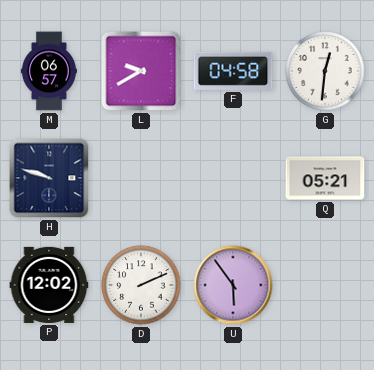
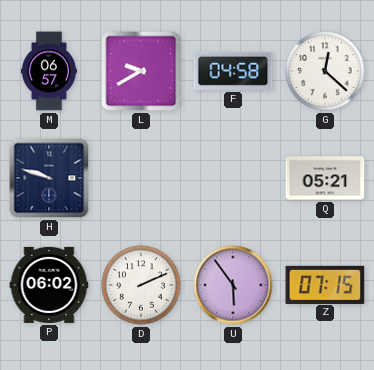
G: 12:31 -> 12:22
P: 12:02 -> 06:02
Z: none -> 07:15
